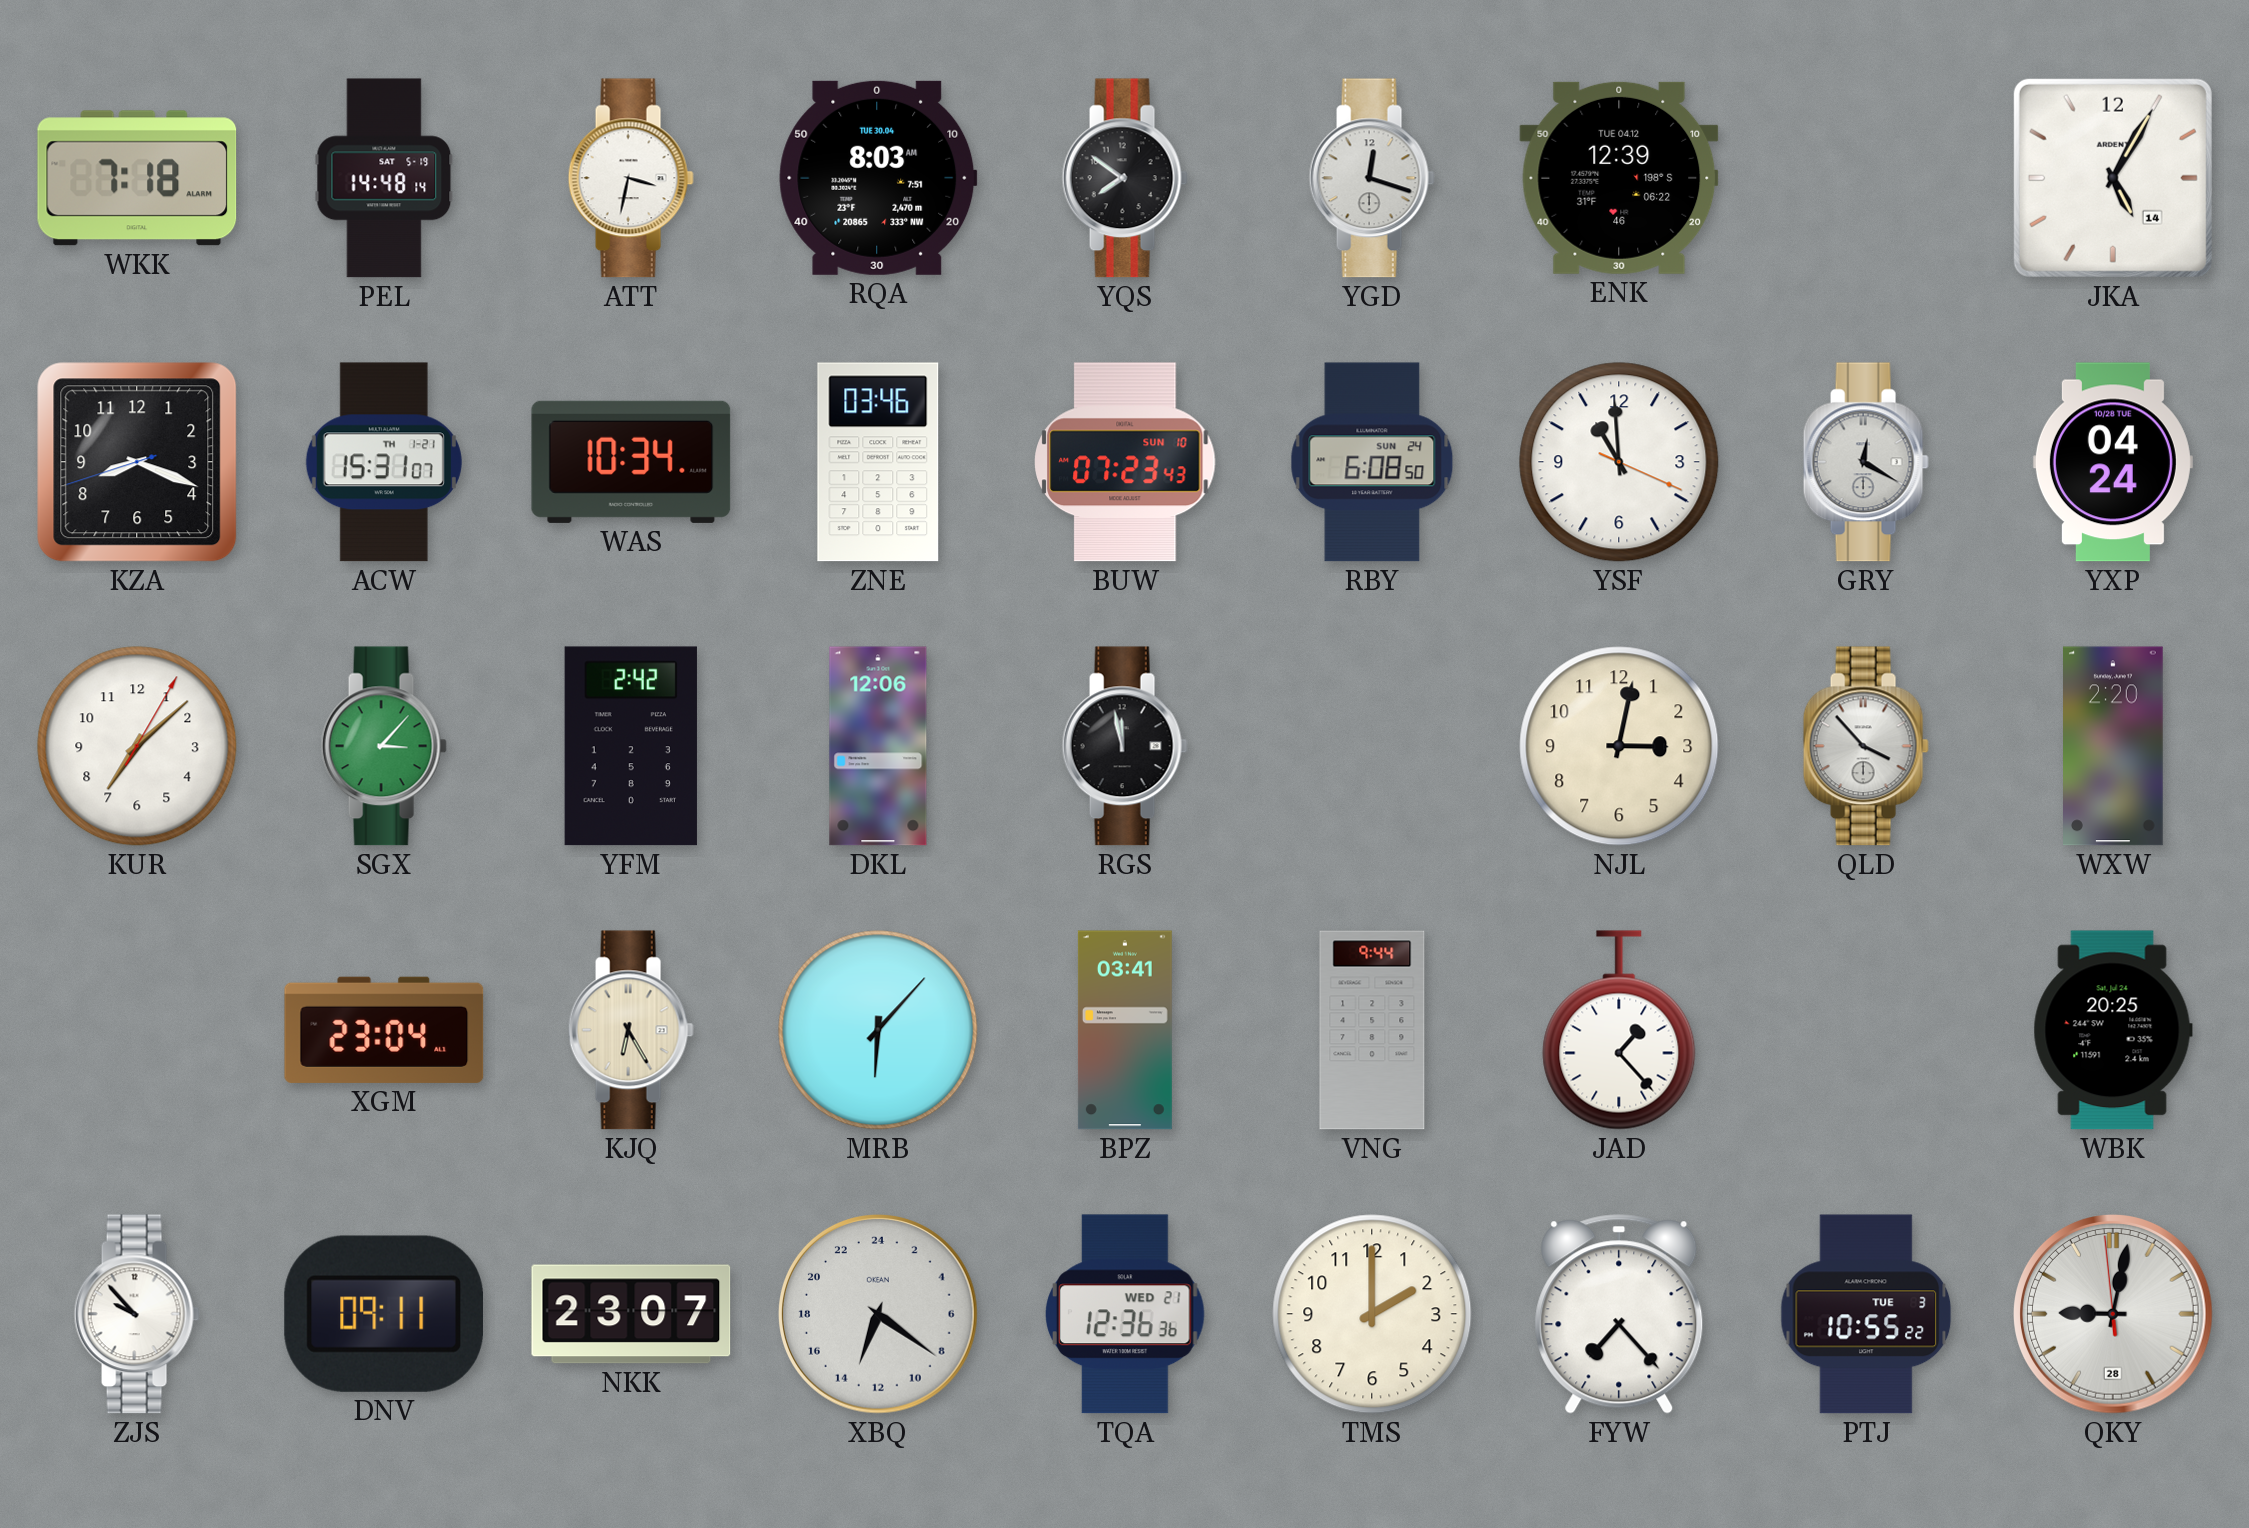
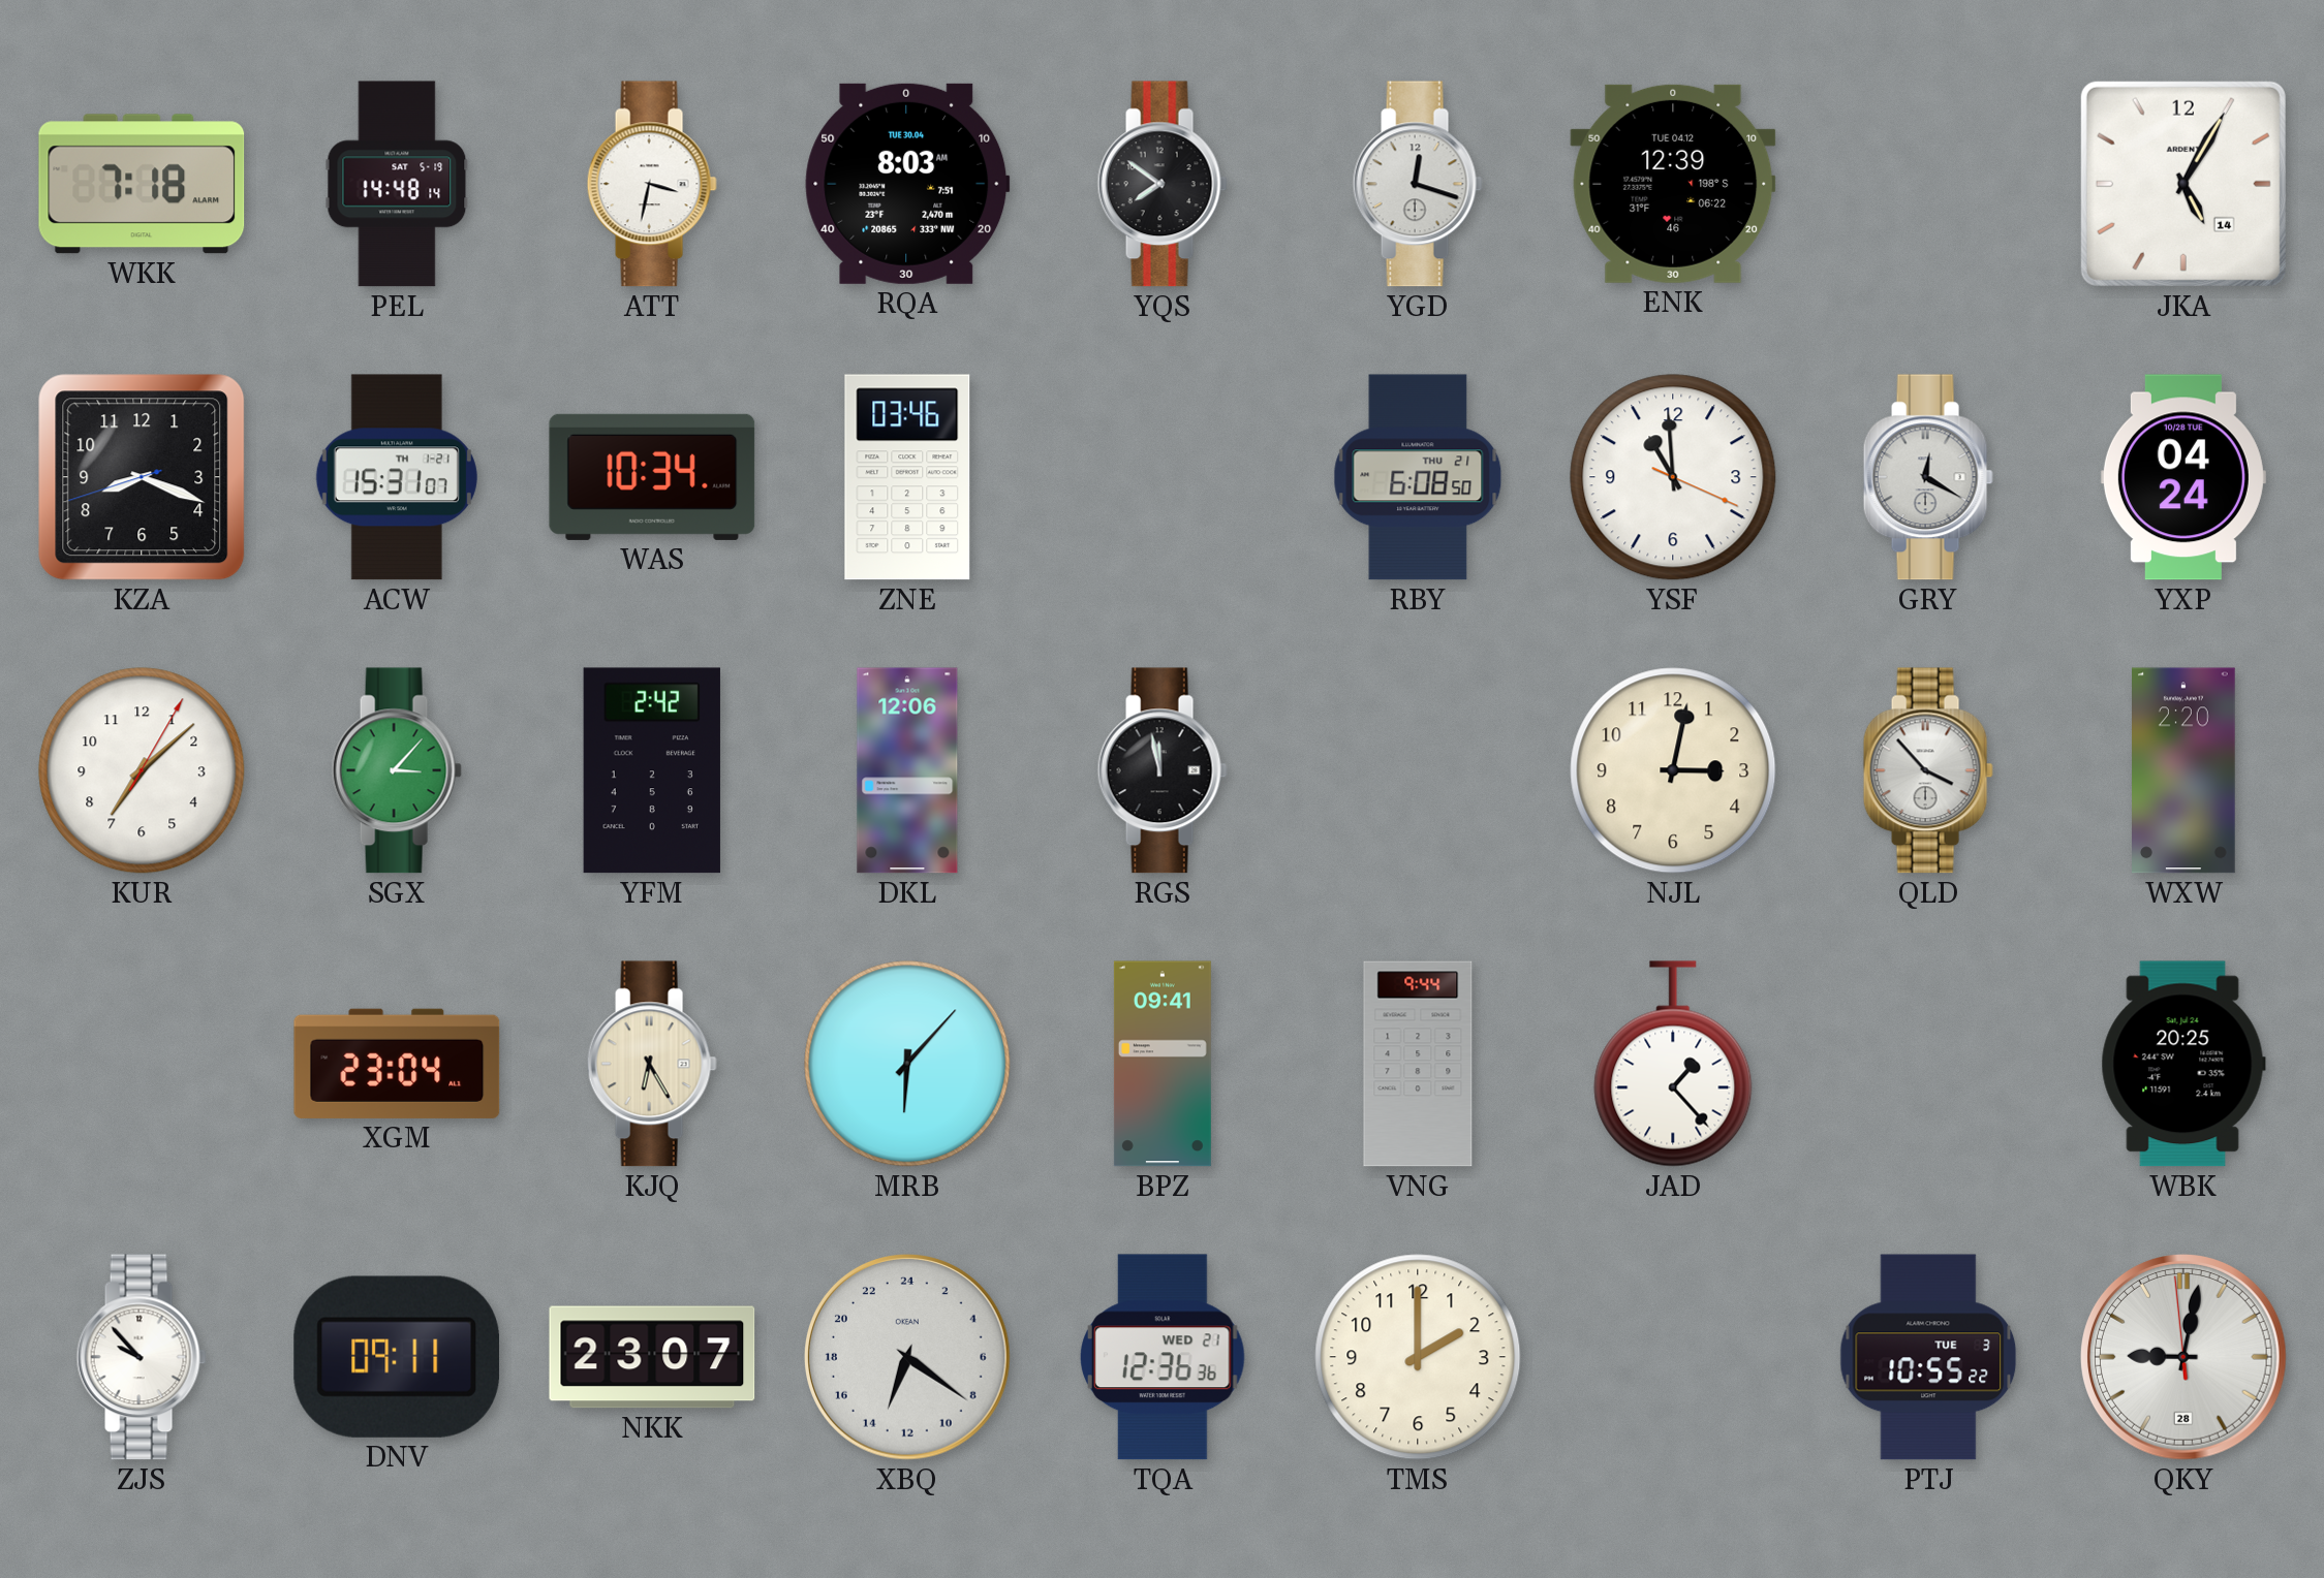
BUW: 07:23 -> none
RBY date: SUN 24 -> THU 21
BPZ: 03:41 -> 09:41
FYW: 7:23 -> none
